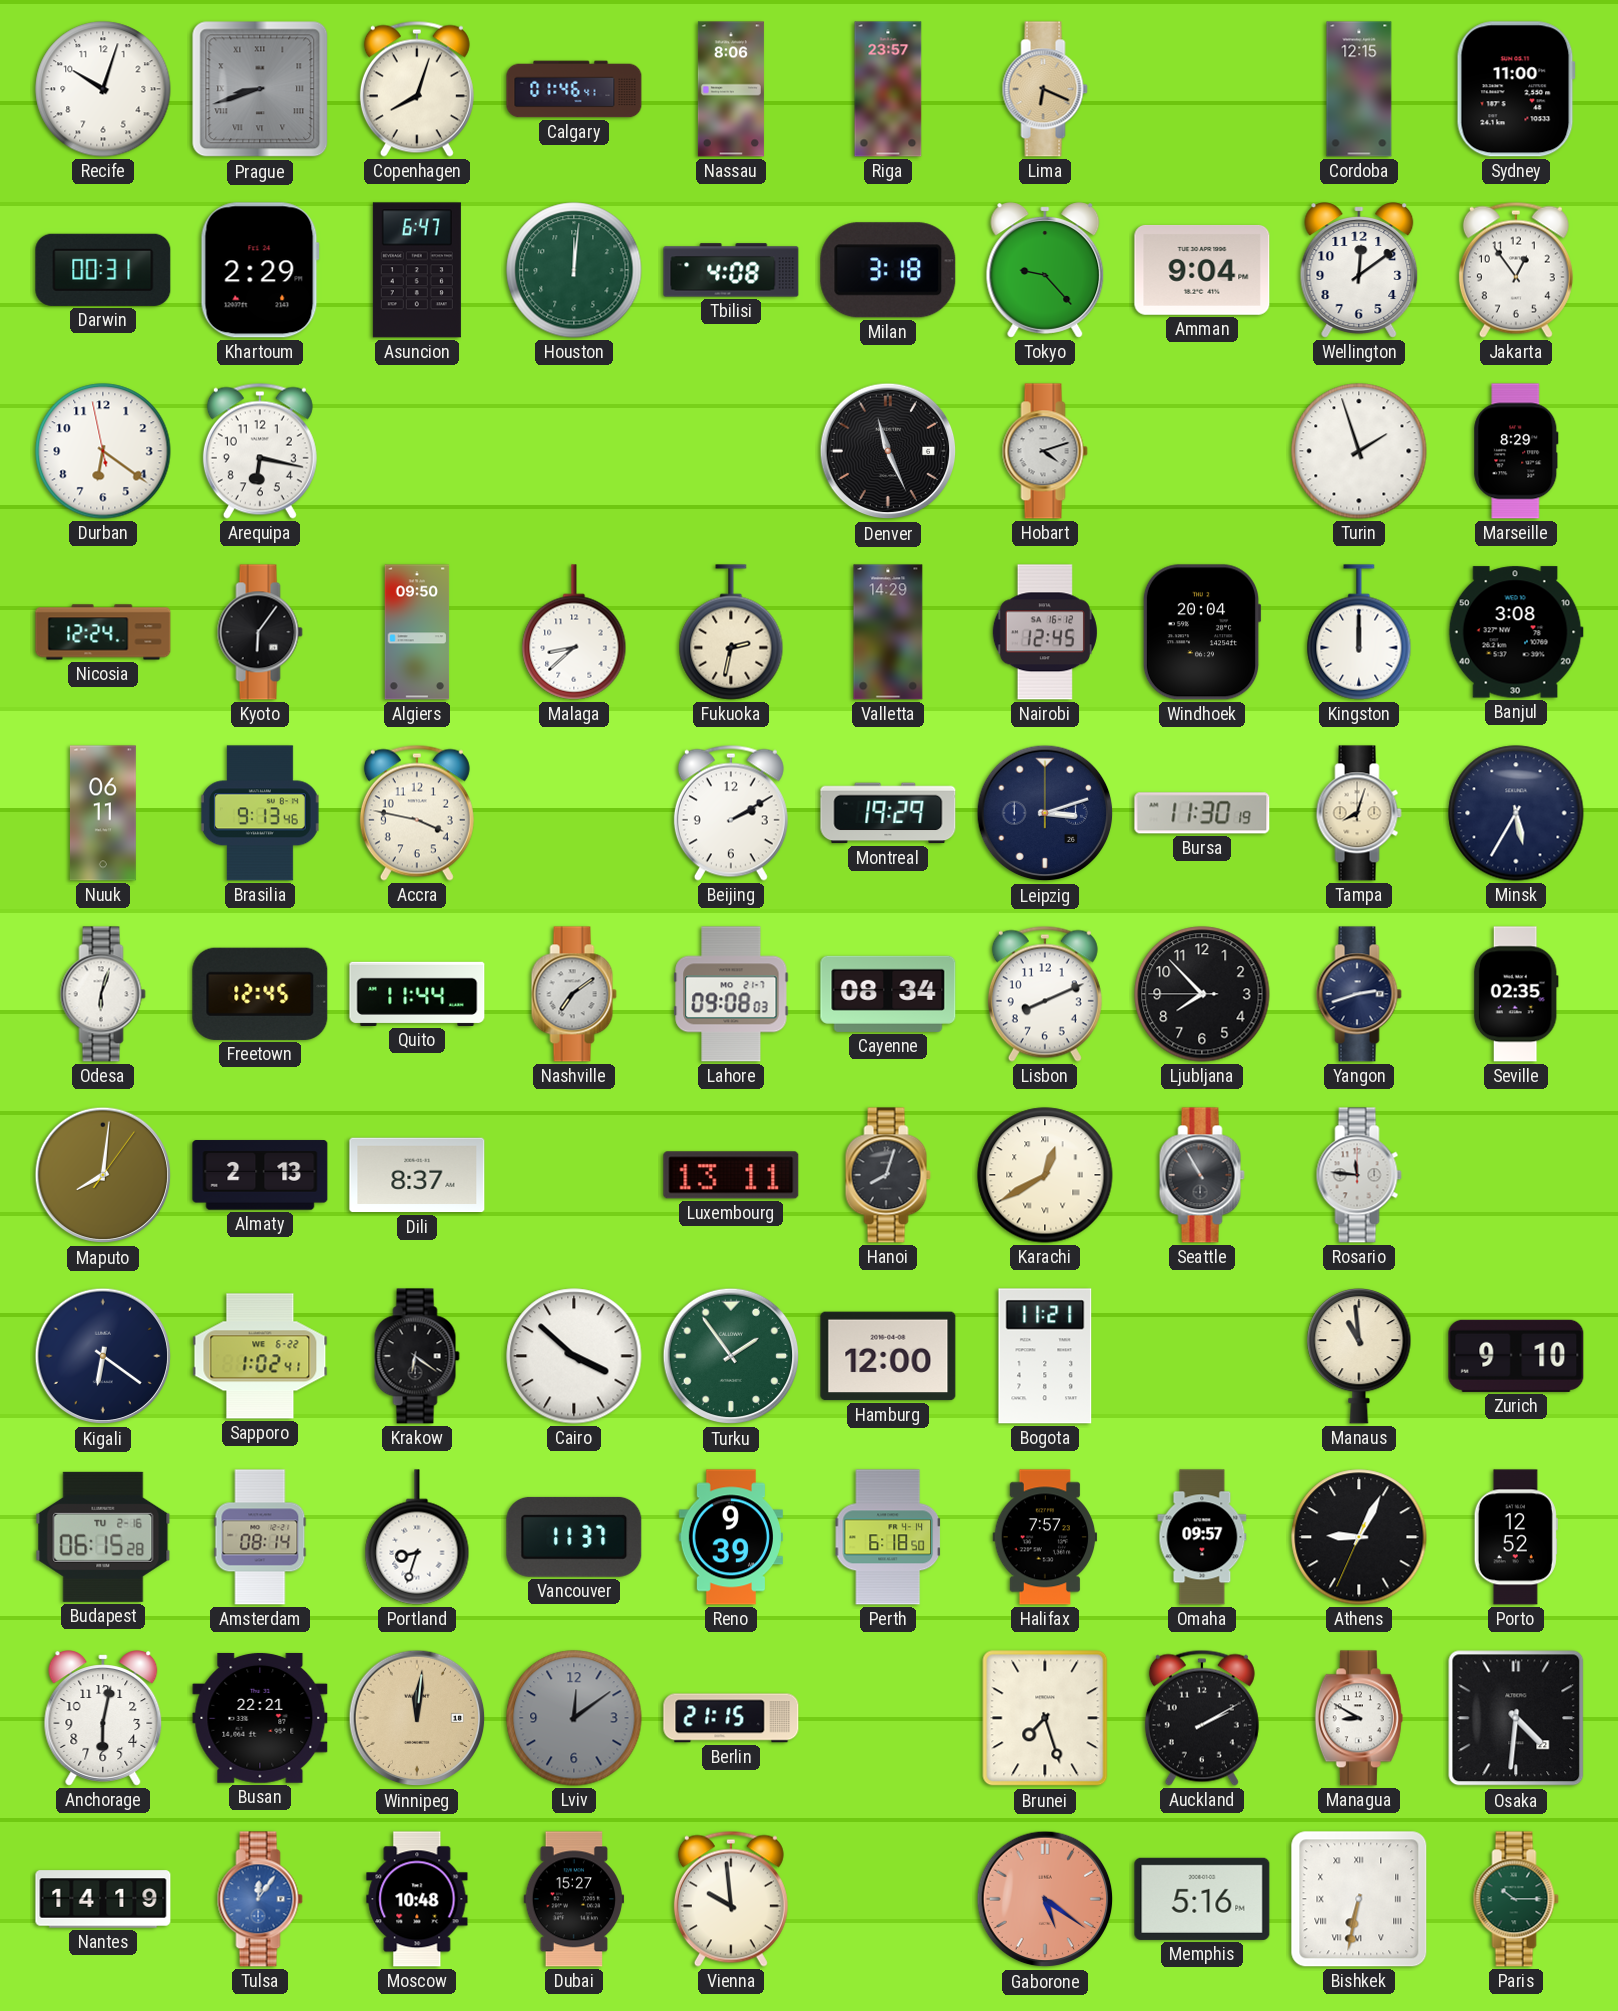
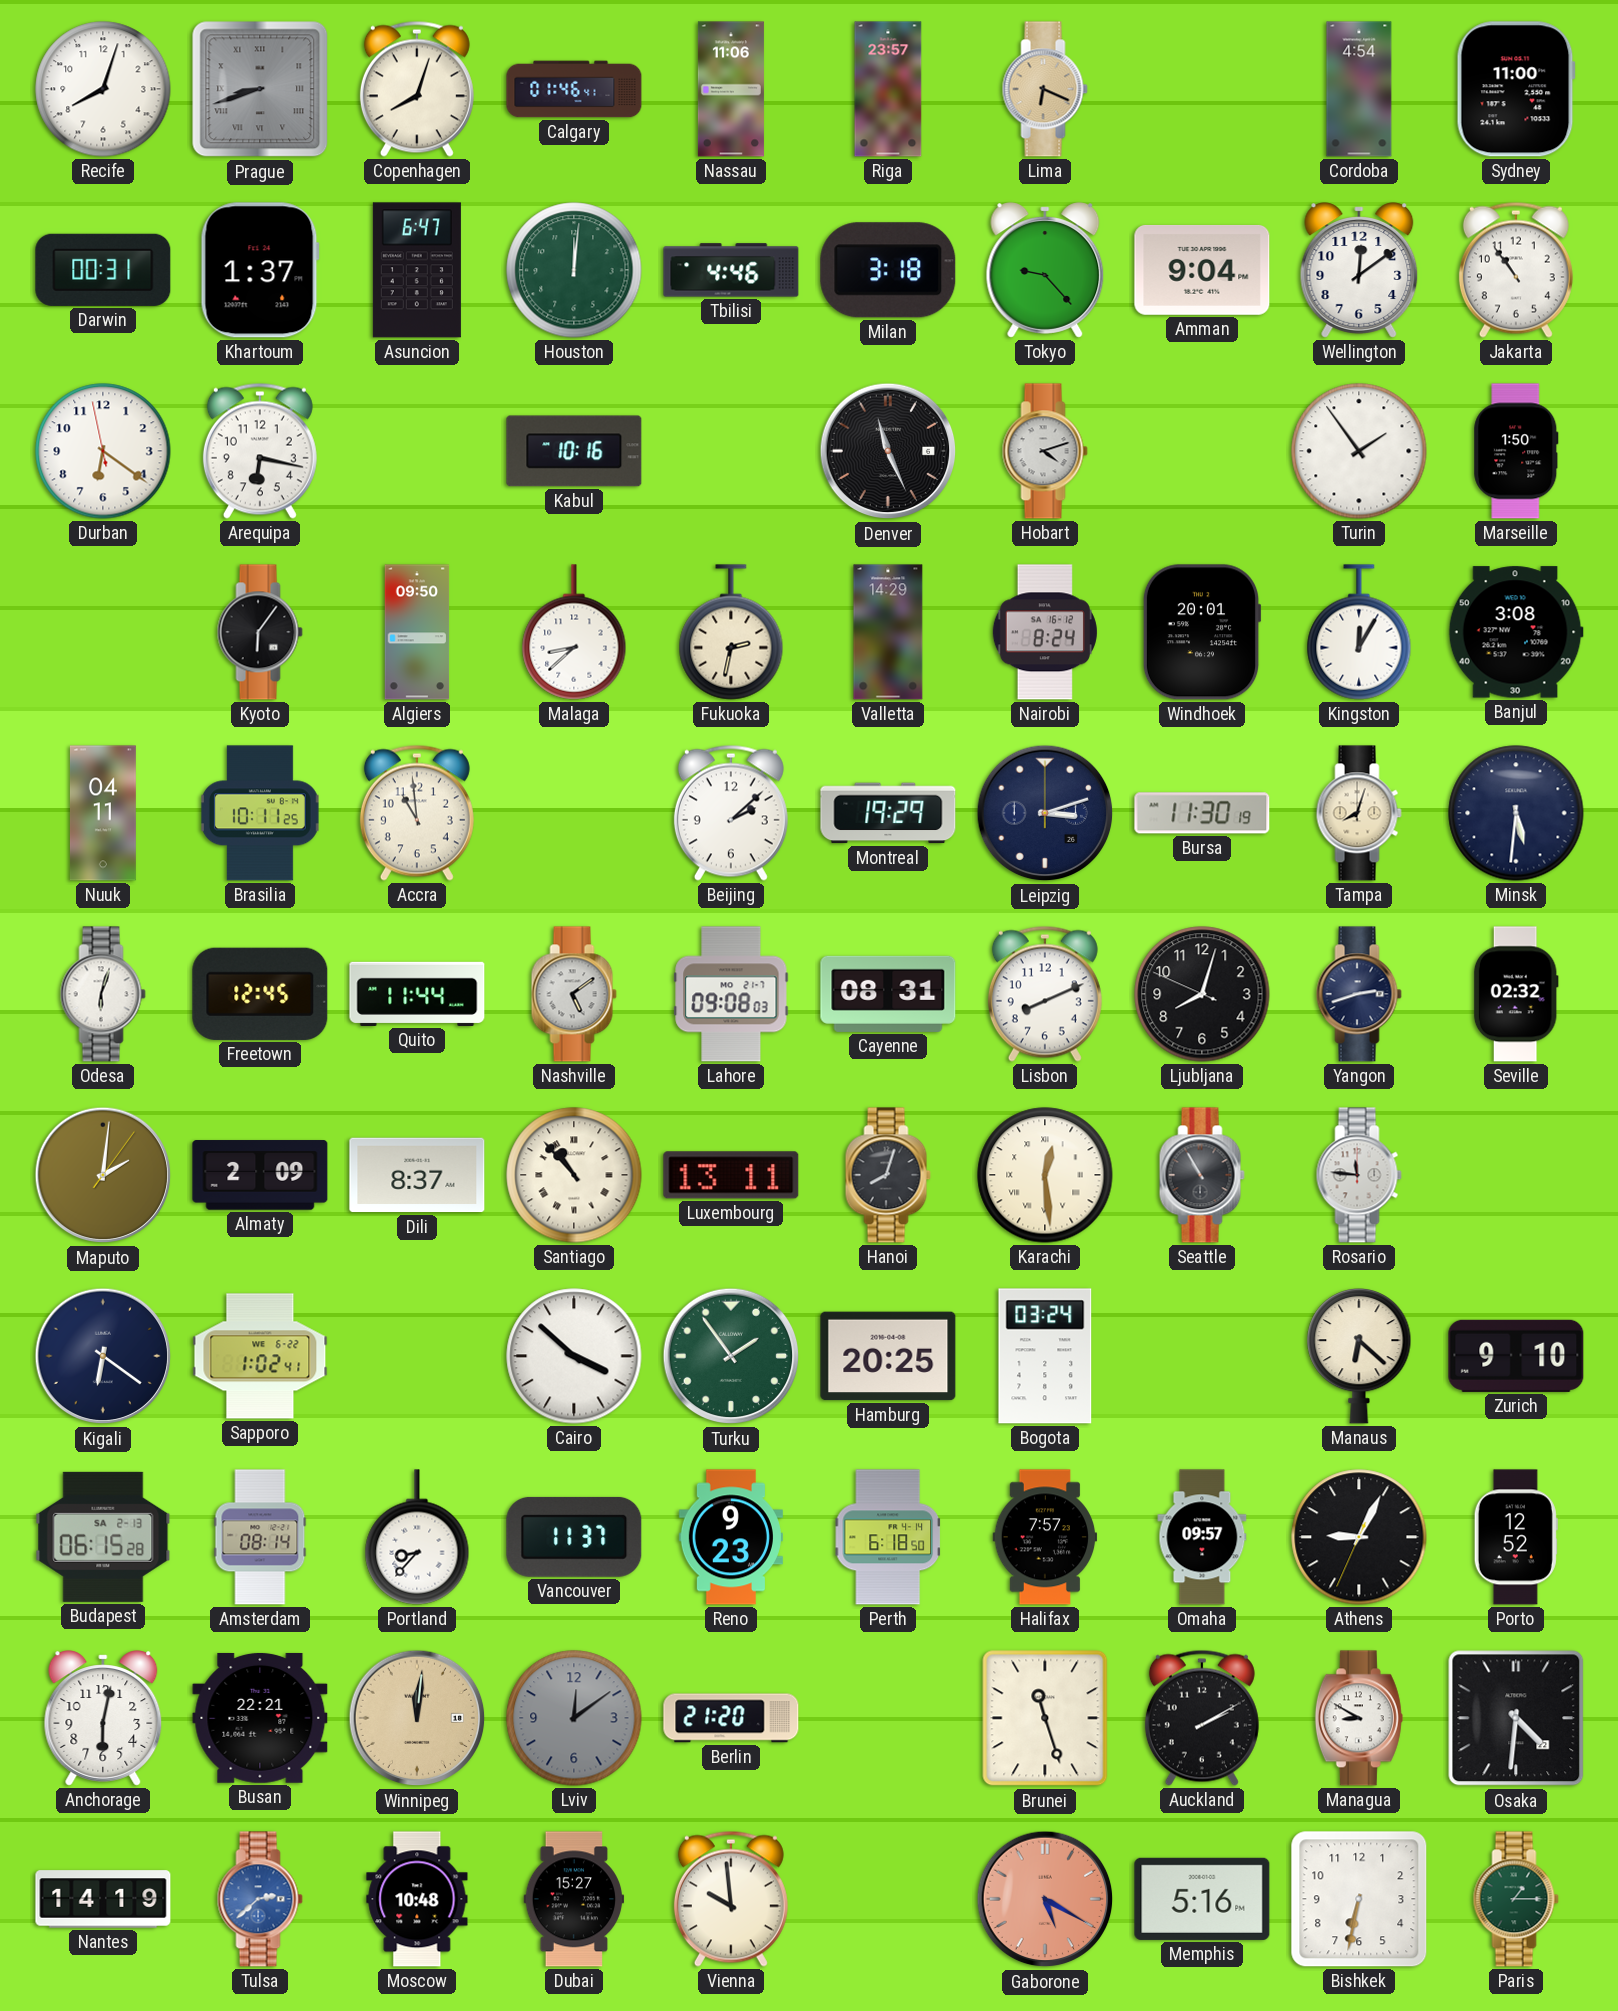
Recife: 10:03 -> 8:03
Nassau: 8:06 -> 11:06
Cordoba: 12:15 -> 4:54
Khartoum: 2:29 -> 1:37
Tbilisi: 4:08 -> 4:46
Jakarta: 12:54 -> 10:54
Kabul: none -> 10:16
Turin: 1:57 -> 1:54
Marseille: 8:29 -> 1:50
Nicosia: 12:24 -> none
Nairobi: 12:45 -> 8:24
Windhoek: 20:04 -> 20:01
Kingston: 12:00 -> 12:05
Nuuk: 06:11 -> 04:11
Brasilia: 9:13 -> 10:11
Accra: 3:47 -> 10:59
Beijing: 2:10 -> 2:08
Minsk: 5:35 -> 5:31
Nashville: 7:09 -> 5:09
Cayenne: 08:34 -> 08:31
Ljubljana: 7:52 -> 8:02
Seville: 02:35 -> 02:32
Maputo: 8:01 -> 2:01
Almaty: 2:13 -> 2:09
Santiago: none -> 10:53
Karachi: 12:40 -> 12:29
Krakow: 6:21 -> none
Hamburg: 12:00 -> 20:25
Bogota: 11:21 -> 03:24
Manaus: 10:59 -> 6:22
Budapest date: TU 2-16 -> SA 2-13
Portland: 8:33 -> 8:37
Reno: 9:39 -> 9:23
Berlin: 21:15 -> 21:20
Brunei: 7:27 -> 11:27
Tulsa: 12:06 -> 2:38
Gaborone: 5:21 -> 5:20
Bishkek numerals: Roman -> Arabic
Paris: 10:15 -> 1:15
